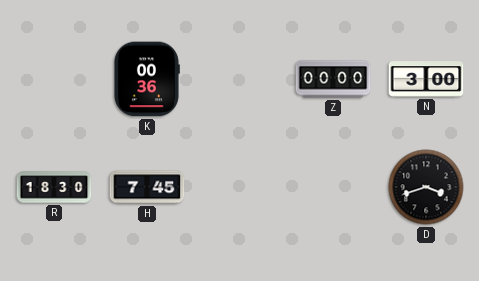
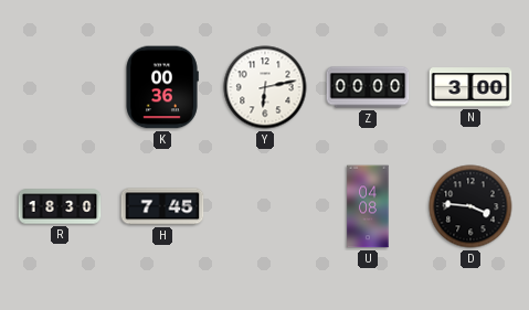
Y: none -> 6:13
U: none -> 04:08
D: 3:42 -> 3:46
